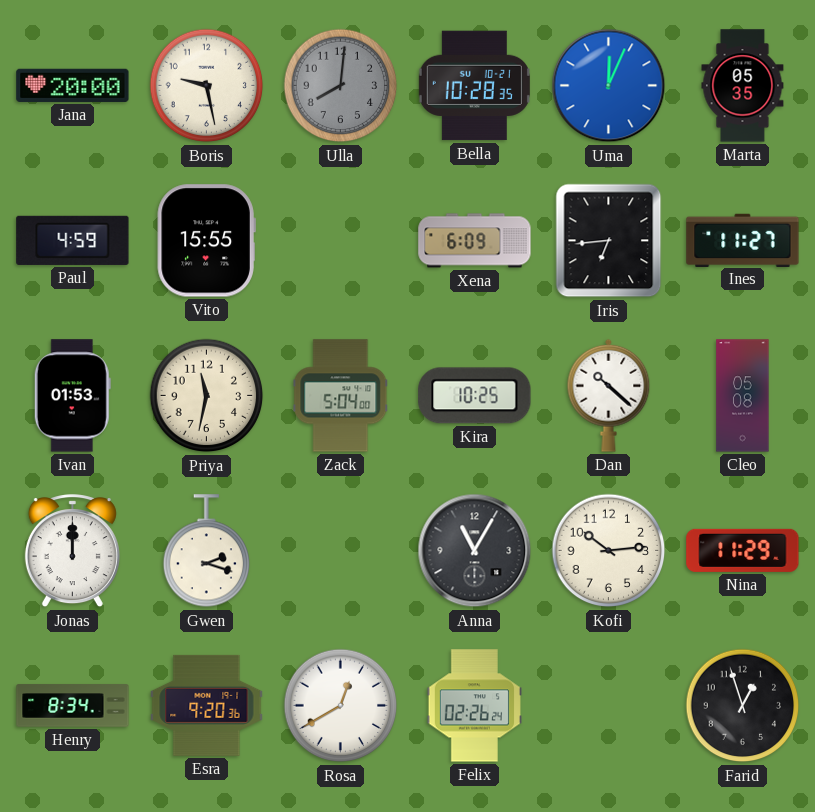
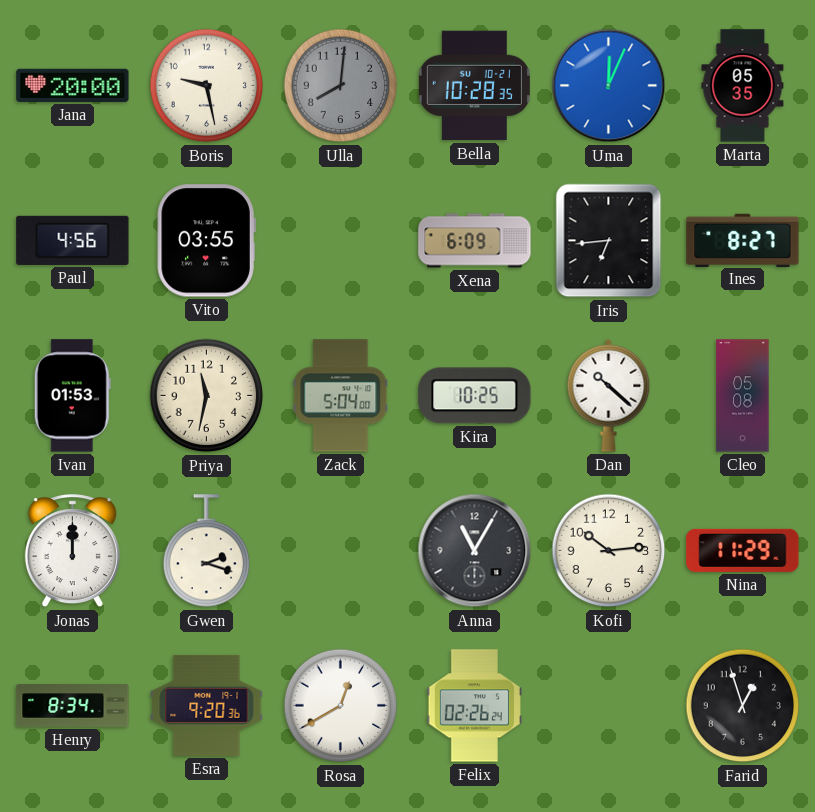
Paul: 4:59 -> 4:56
Vito: 15:55 -> 03:55
Ines: 11:27 -> 8:27
